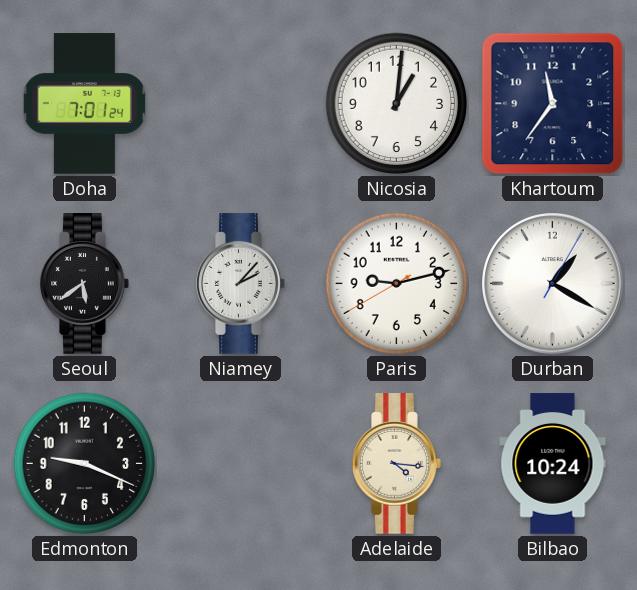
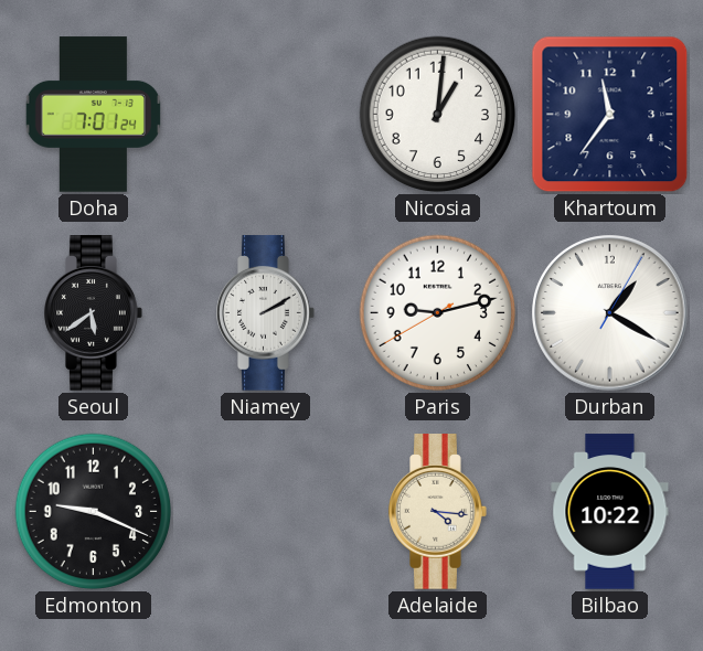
Niamey: 2:07 -> 2:10
Bilbao: 10:24 -> 10:22
